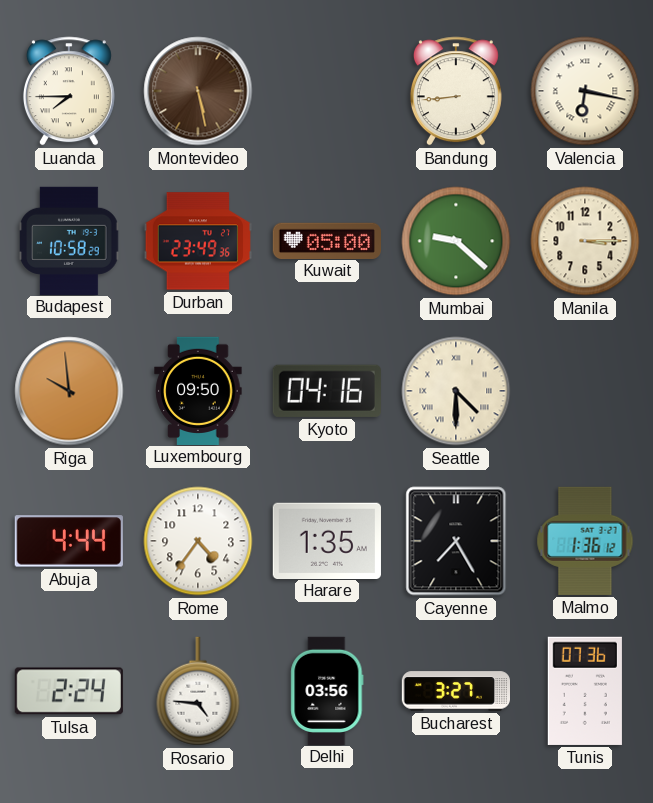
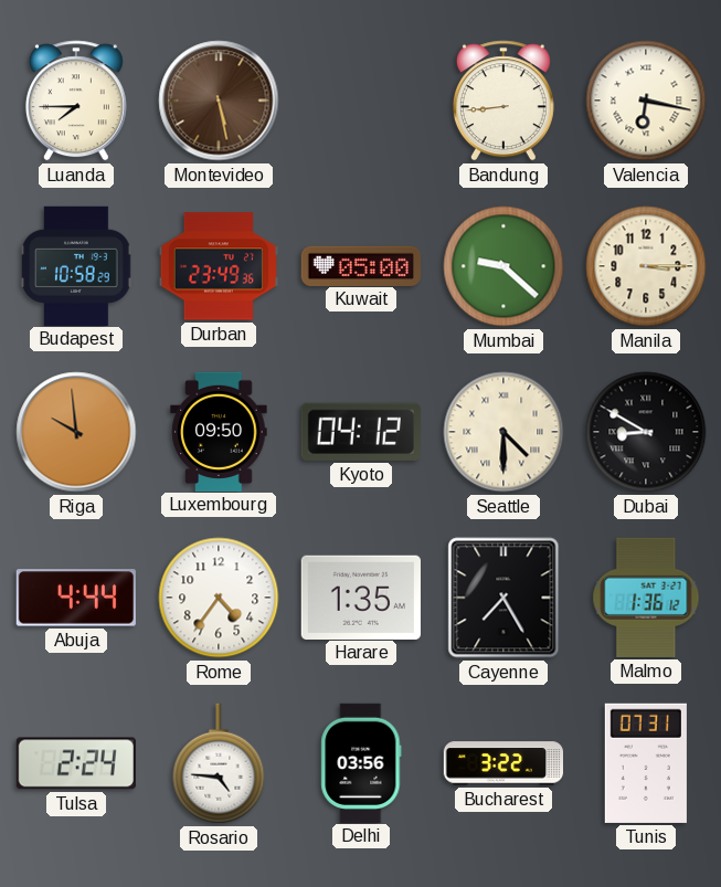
Kyoto: 04:16 -> 04:12
Dubai: none -> 8:50
Bucharest: 3:27 -> 3:22
Tunis: 07:36 -> 07:31
